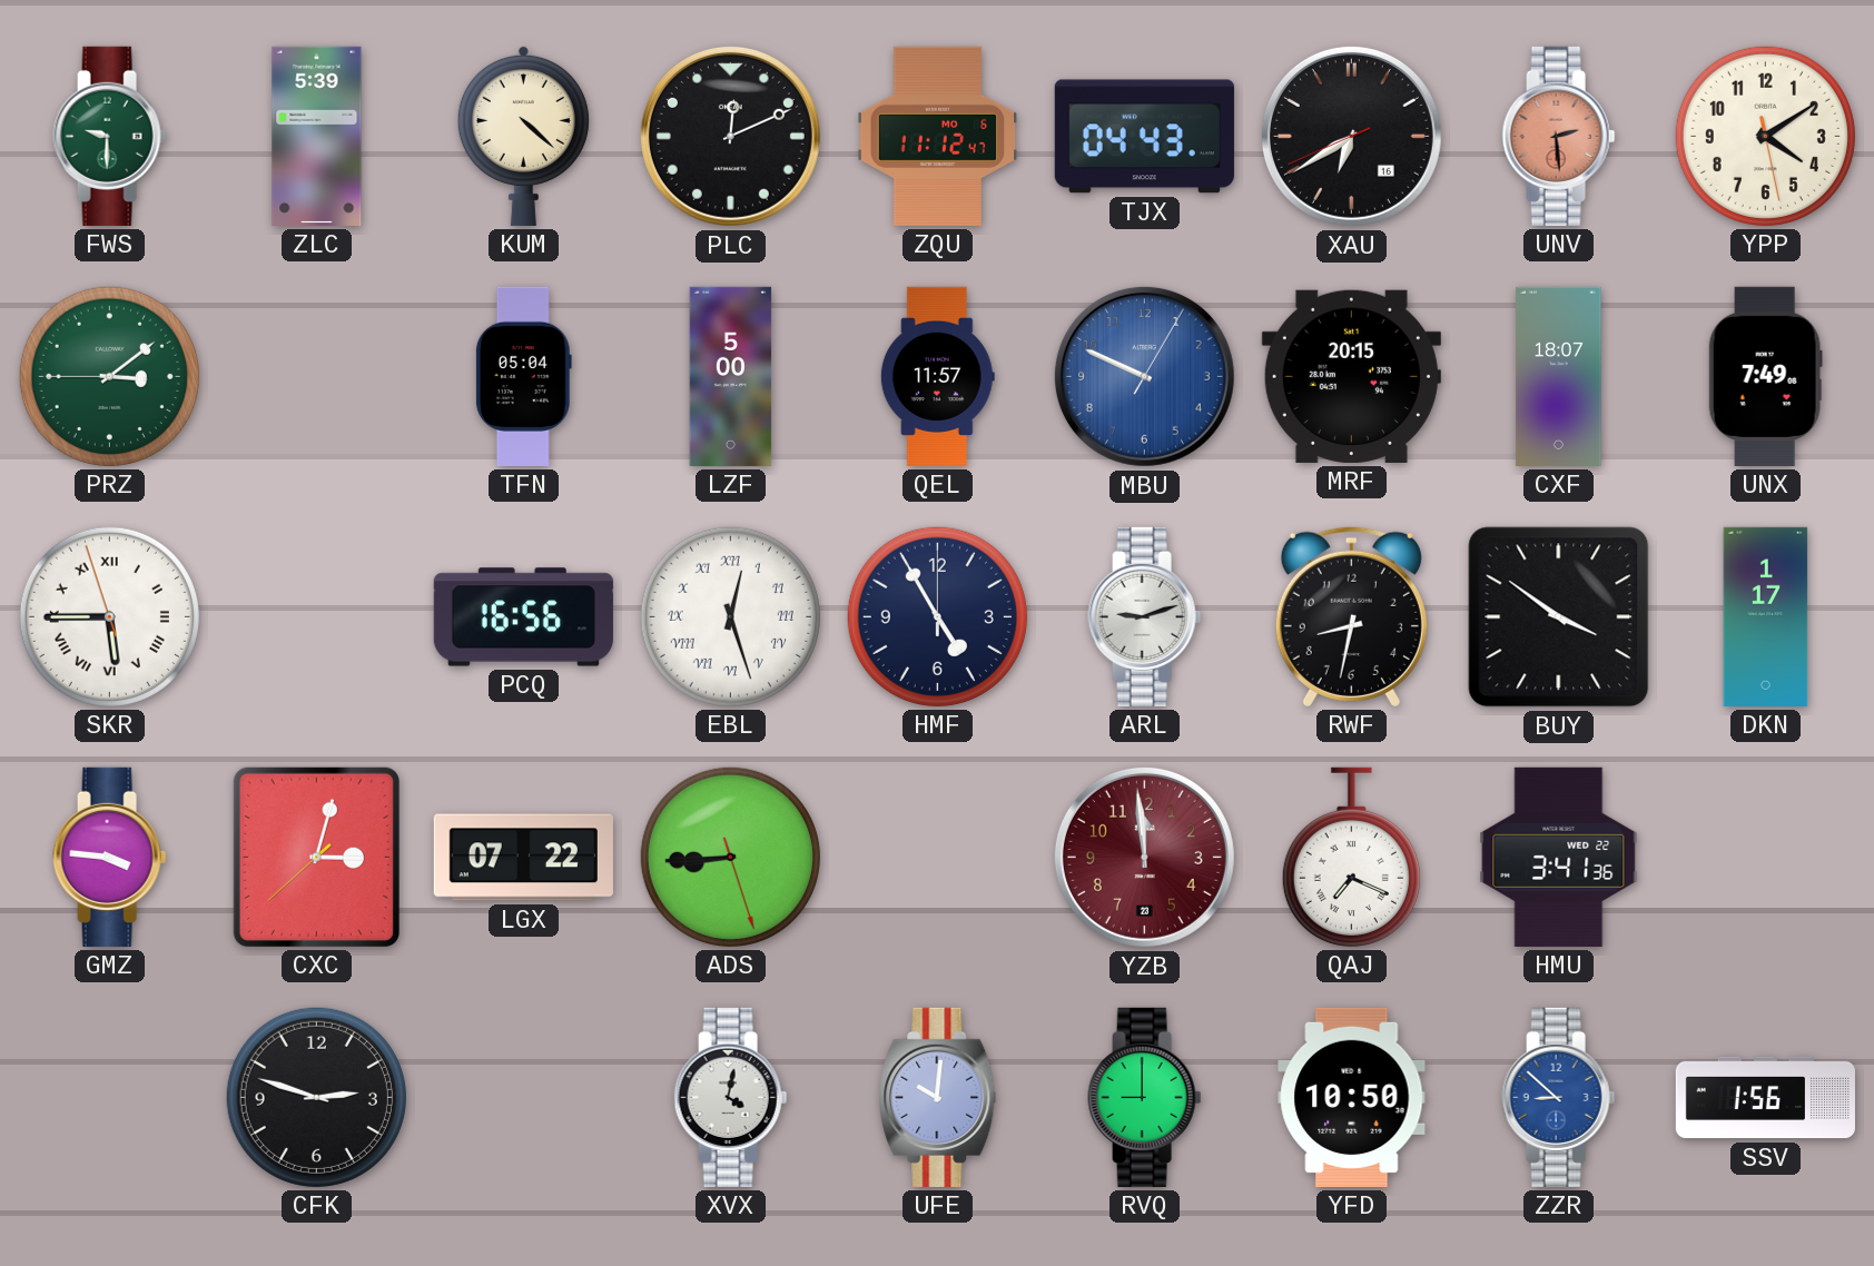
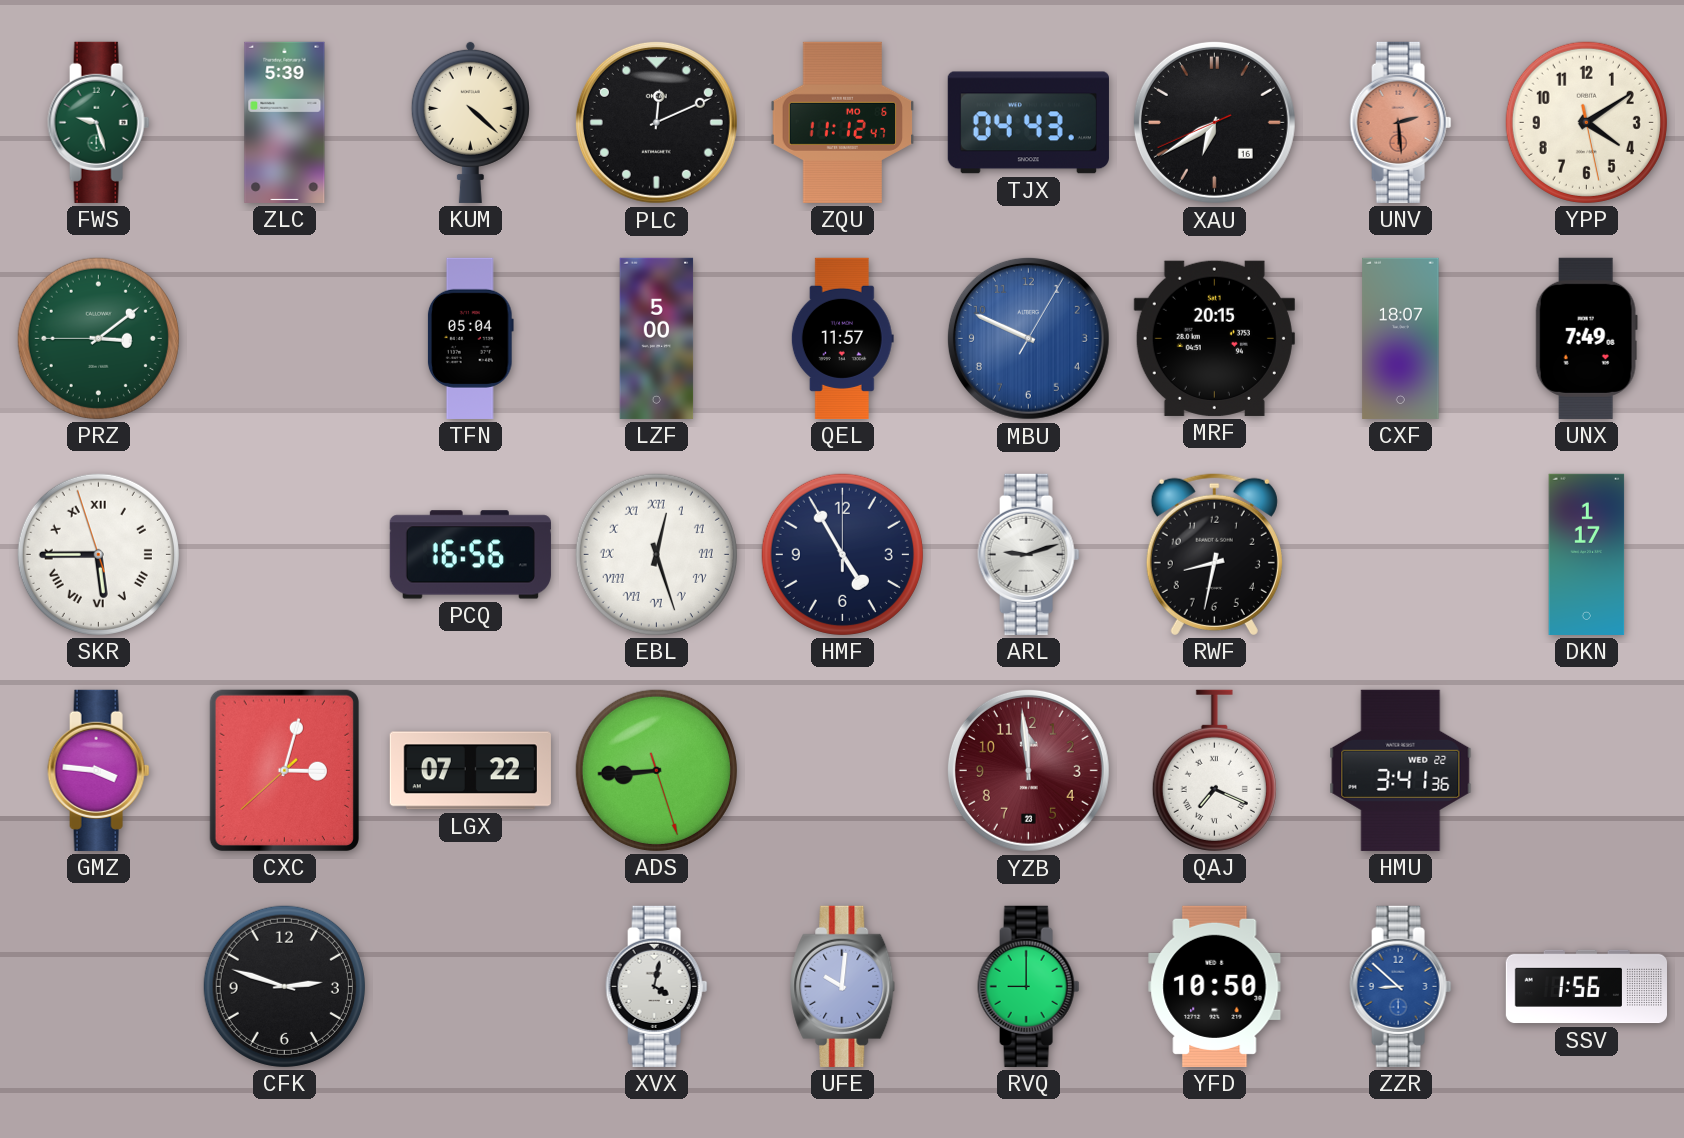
FWS: 9:30 -> 9:27
BUY: 3:51 -> none
